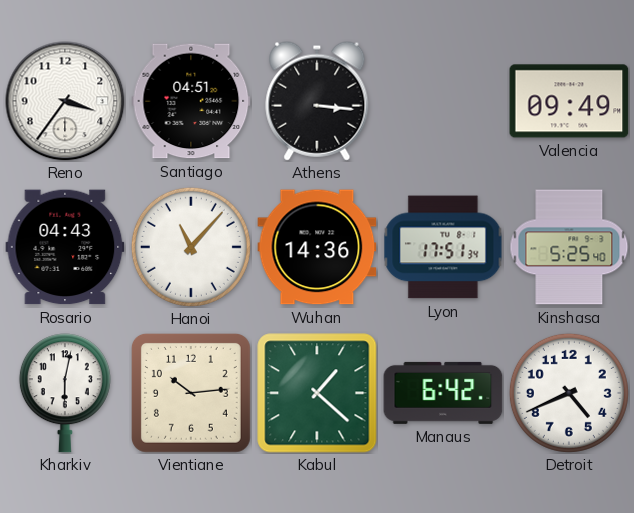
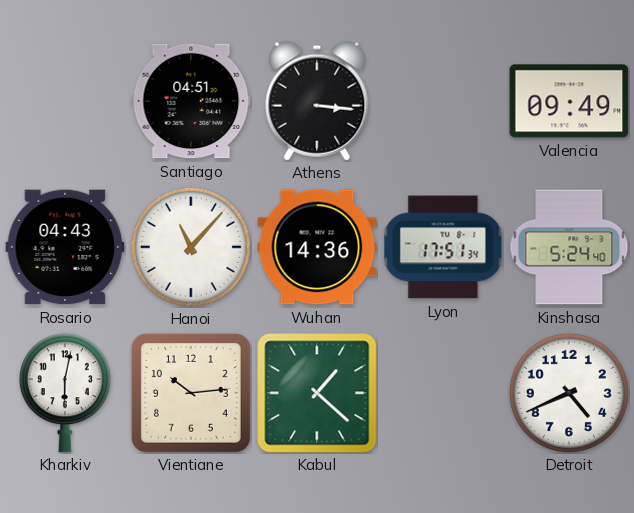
Reno: 3:36 -> none
Kinshasa: 5:25 -> 5:24
Manaus: 6:42 -> none
